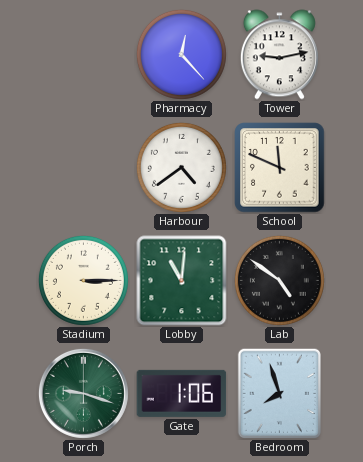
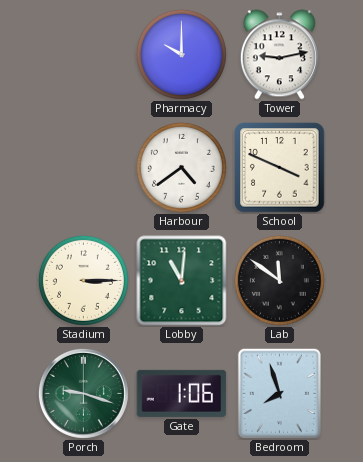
Pharmacy: 12:23 -> 10:00
School: 11:49 -> 3:49
Lab: 4:51 -> 11:51
